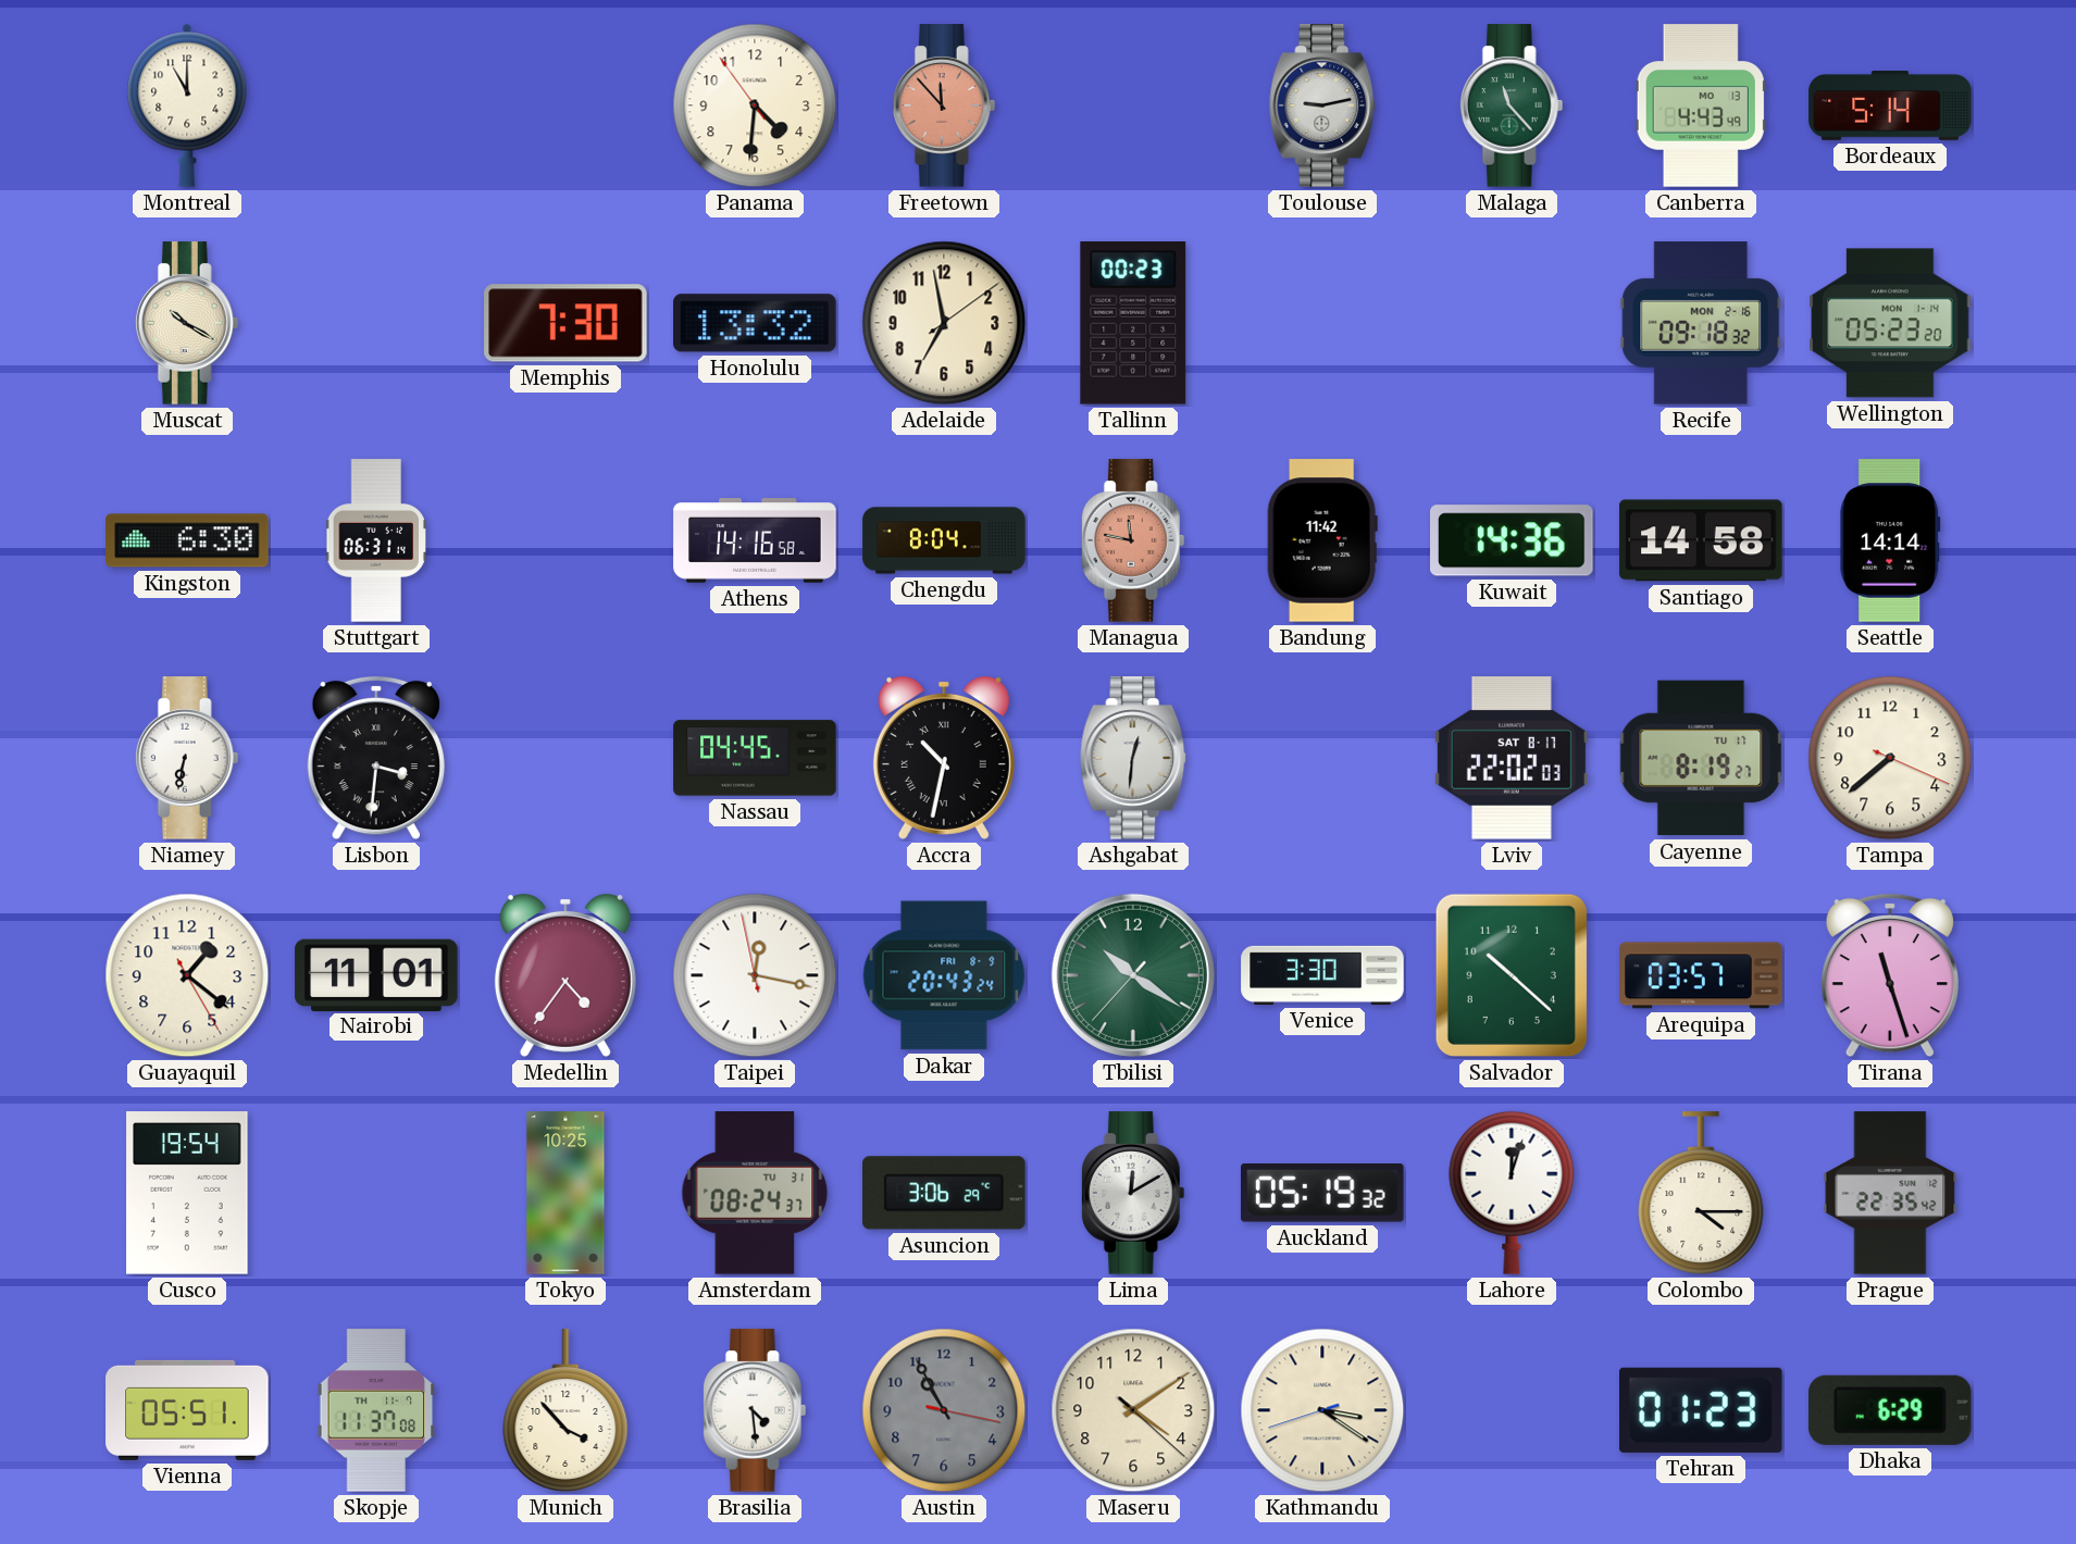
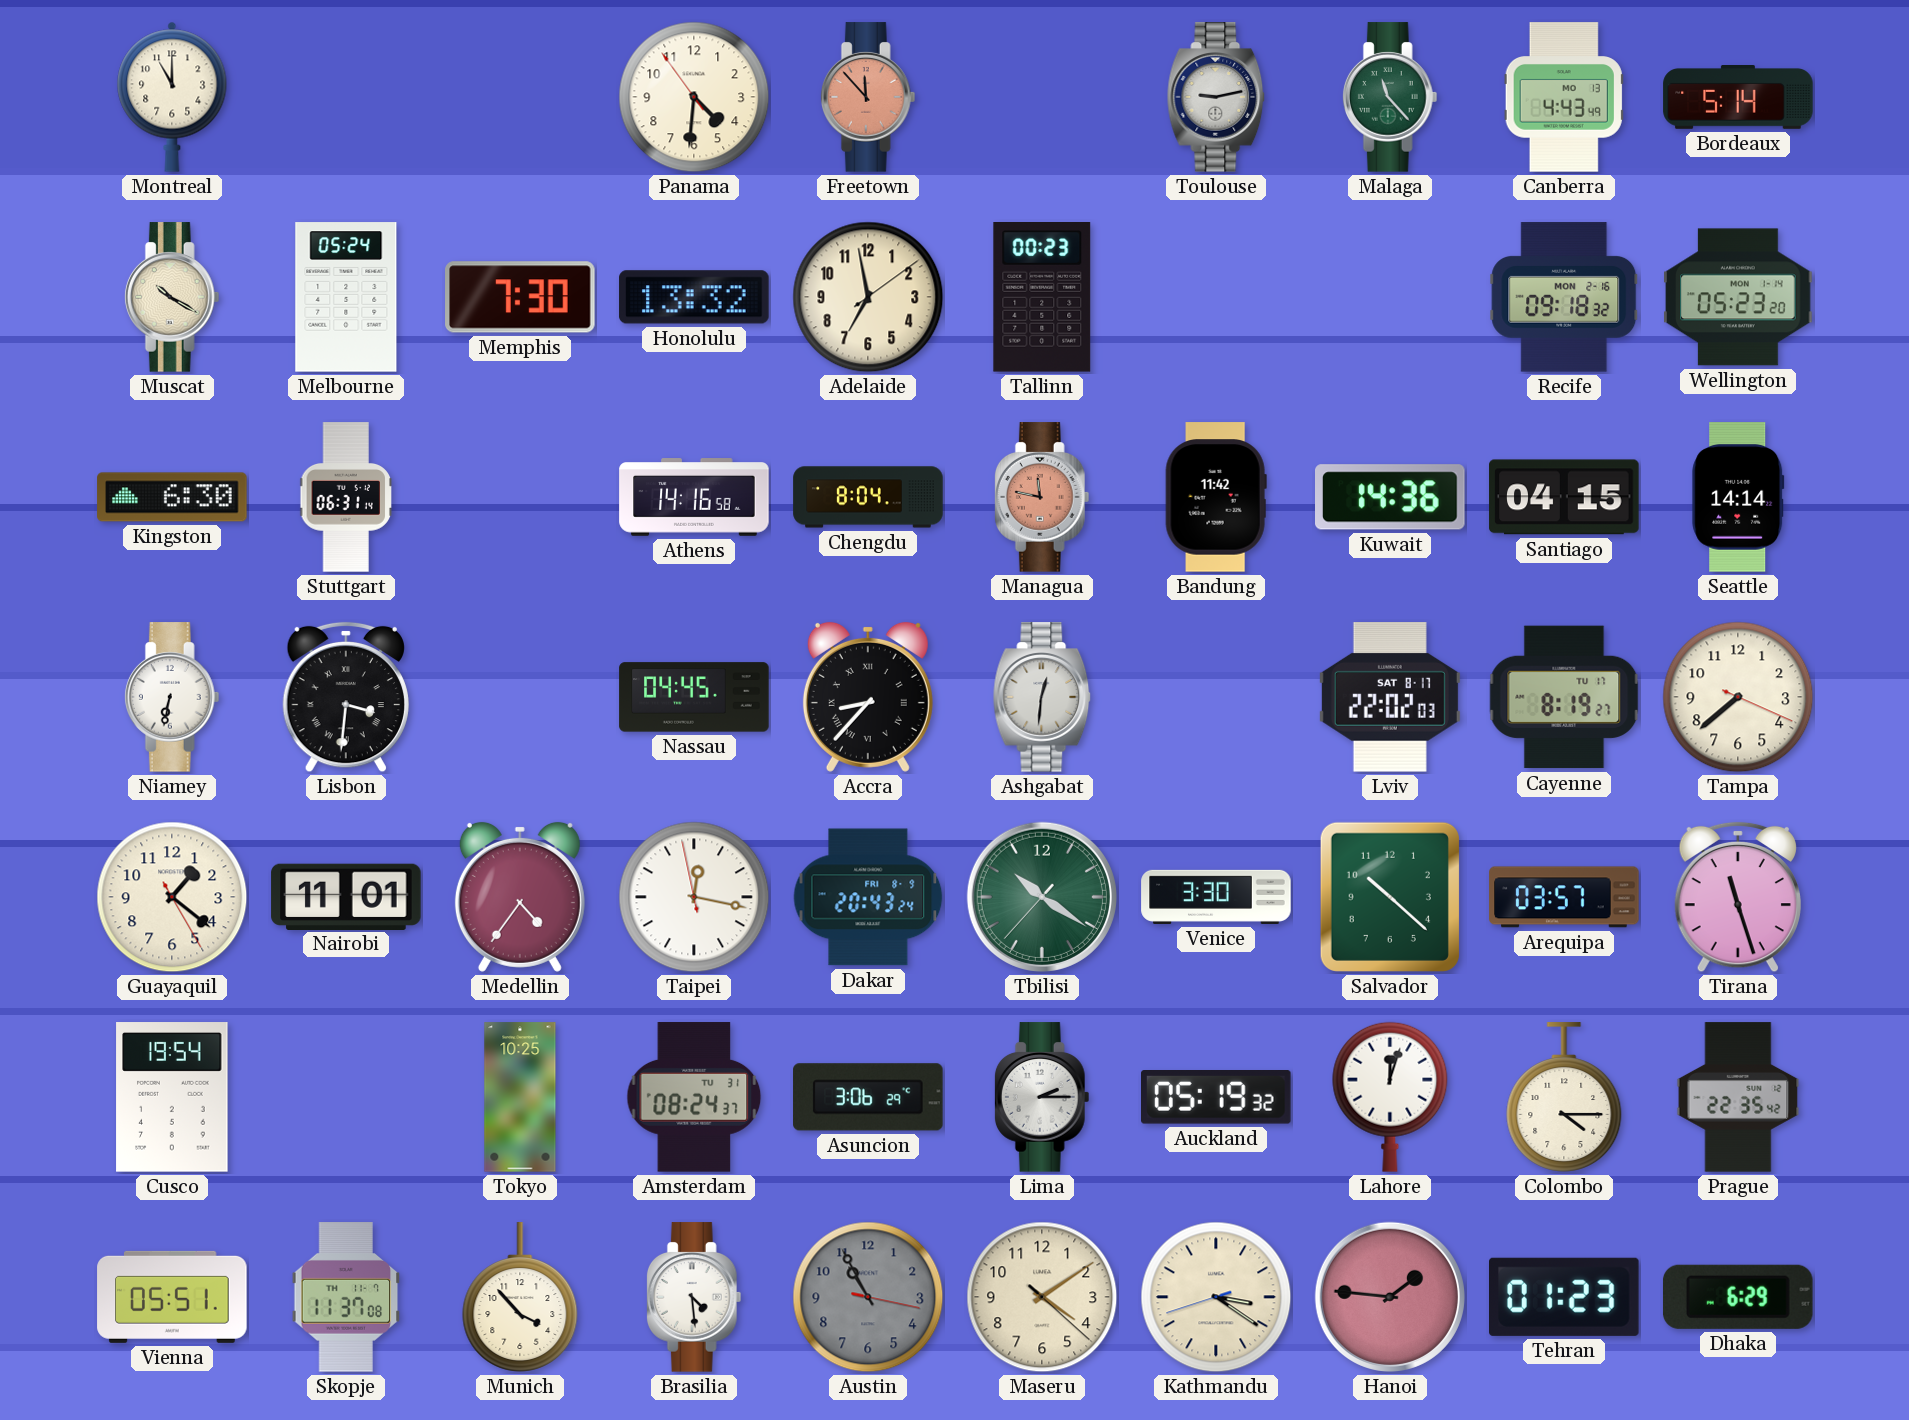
Melbourne: none -> 05:24
Santiago: 14:58 -> 04:15
Accra: 10:32 -> 8:37
Lima: 12:10 -> 2:15
Hanoi: none -> 1:46
